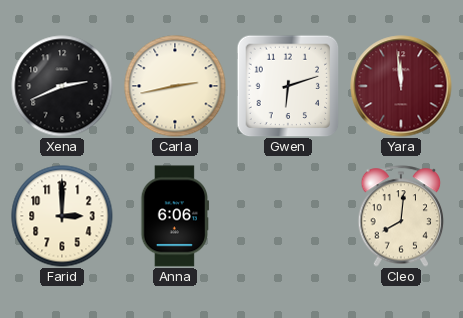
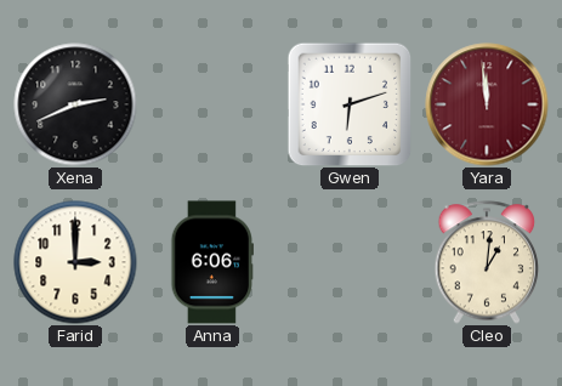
Carla: 2:43 -> none
Cleo: 8:01 -> 1:01
